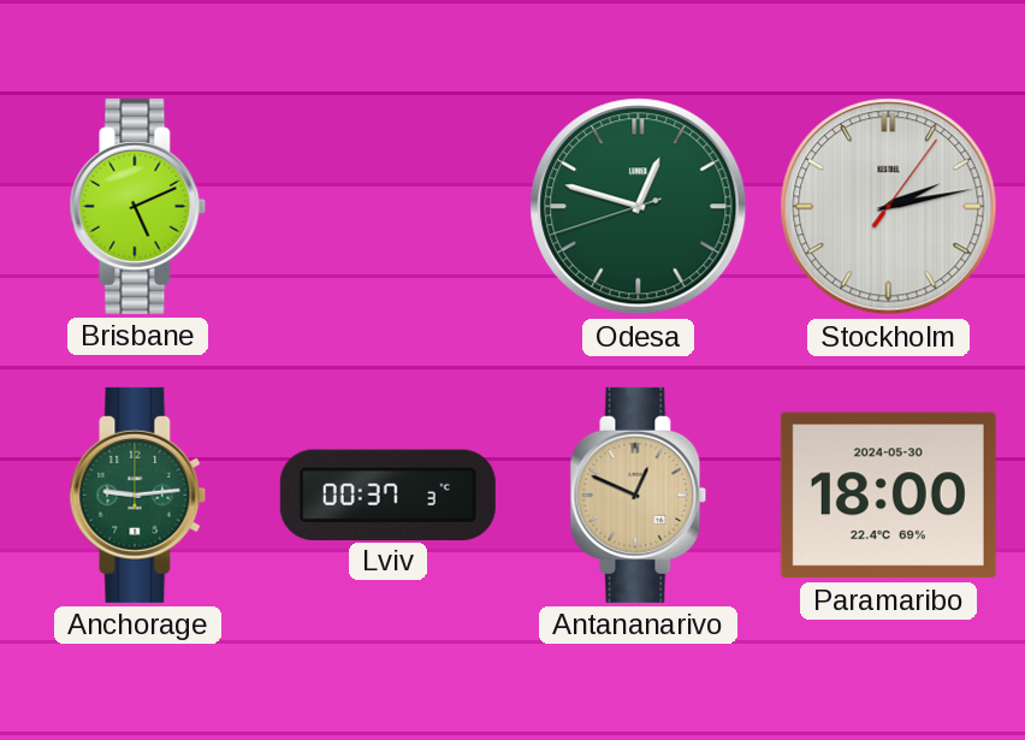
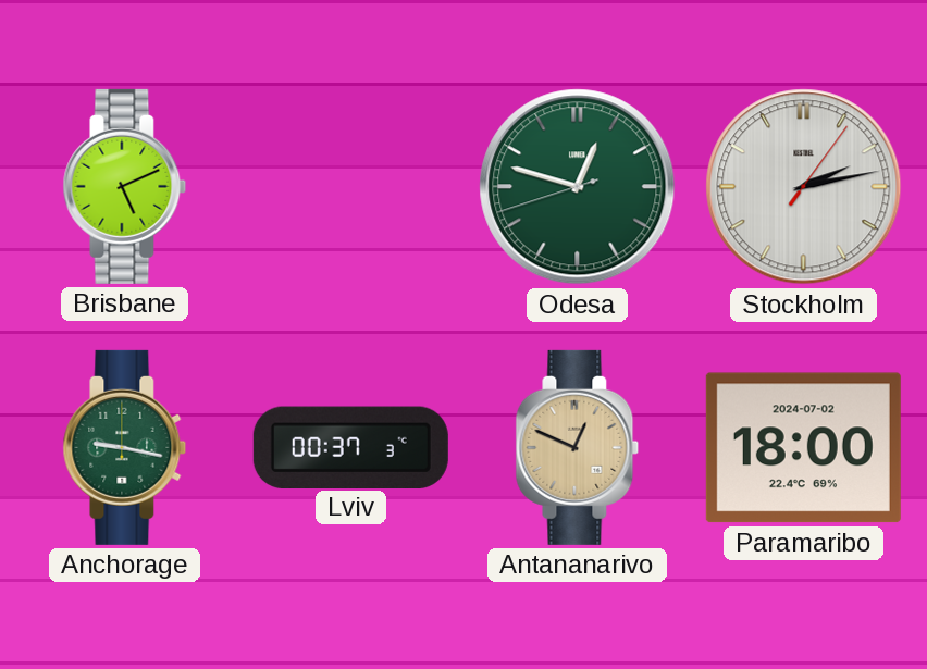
Anchorage: 9:14 -> 9:17
Paramaribo date: 2024-05-30 -> 2024-07-02
